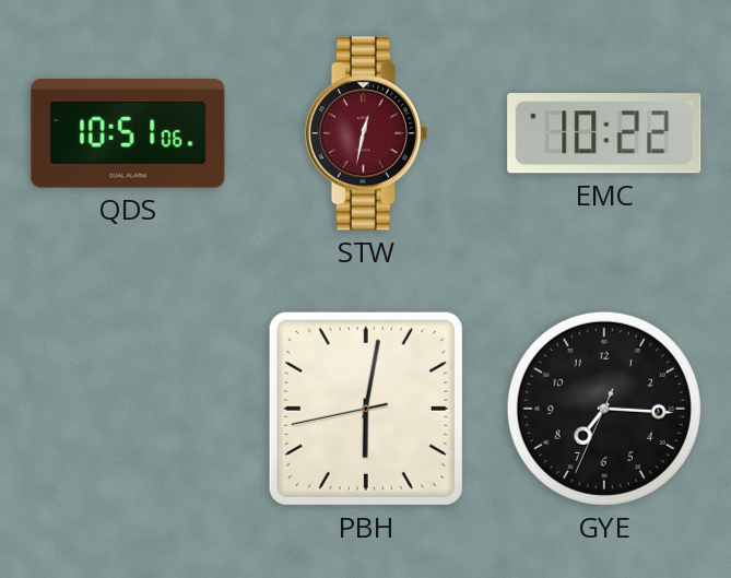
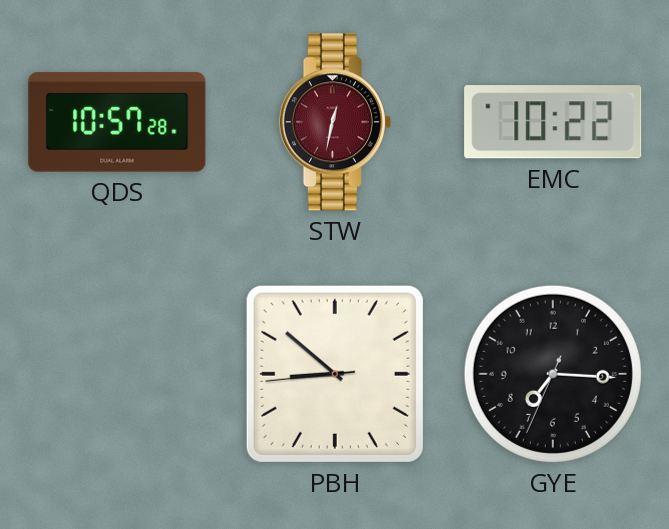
QDS: 10:51 -> 10:57
PBH: 6:01 -> 8:51
